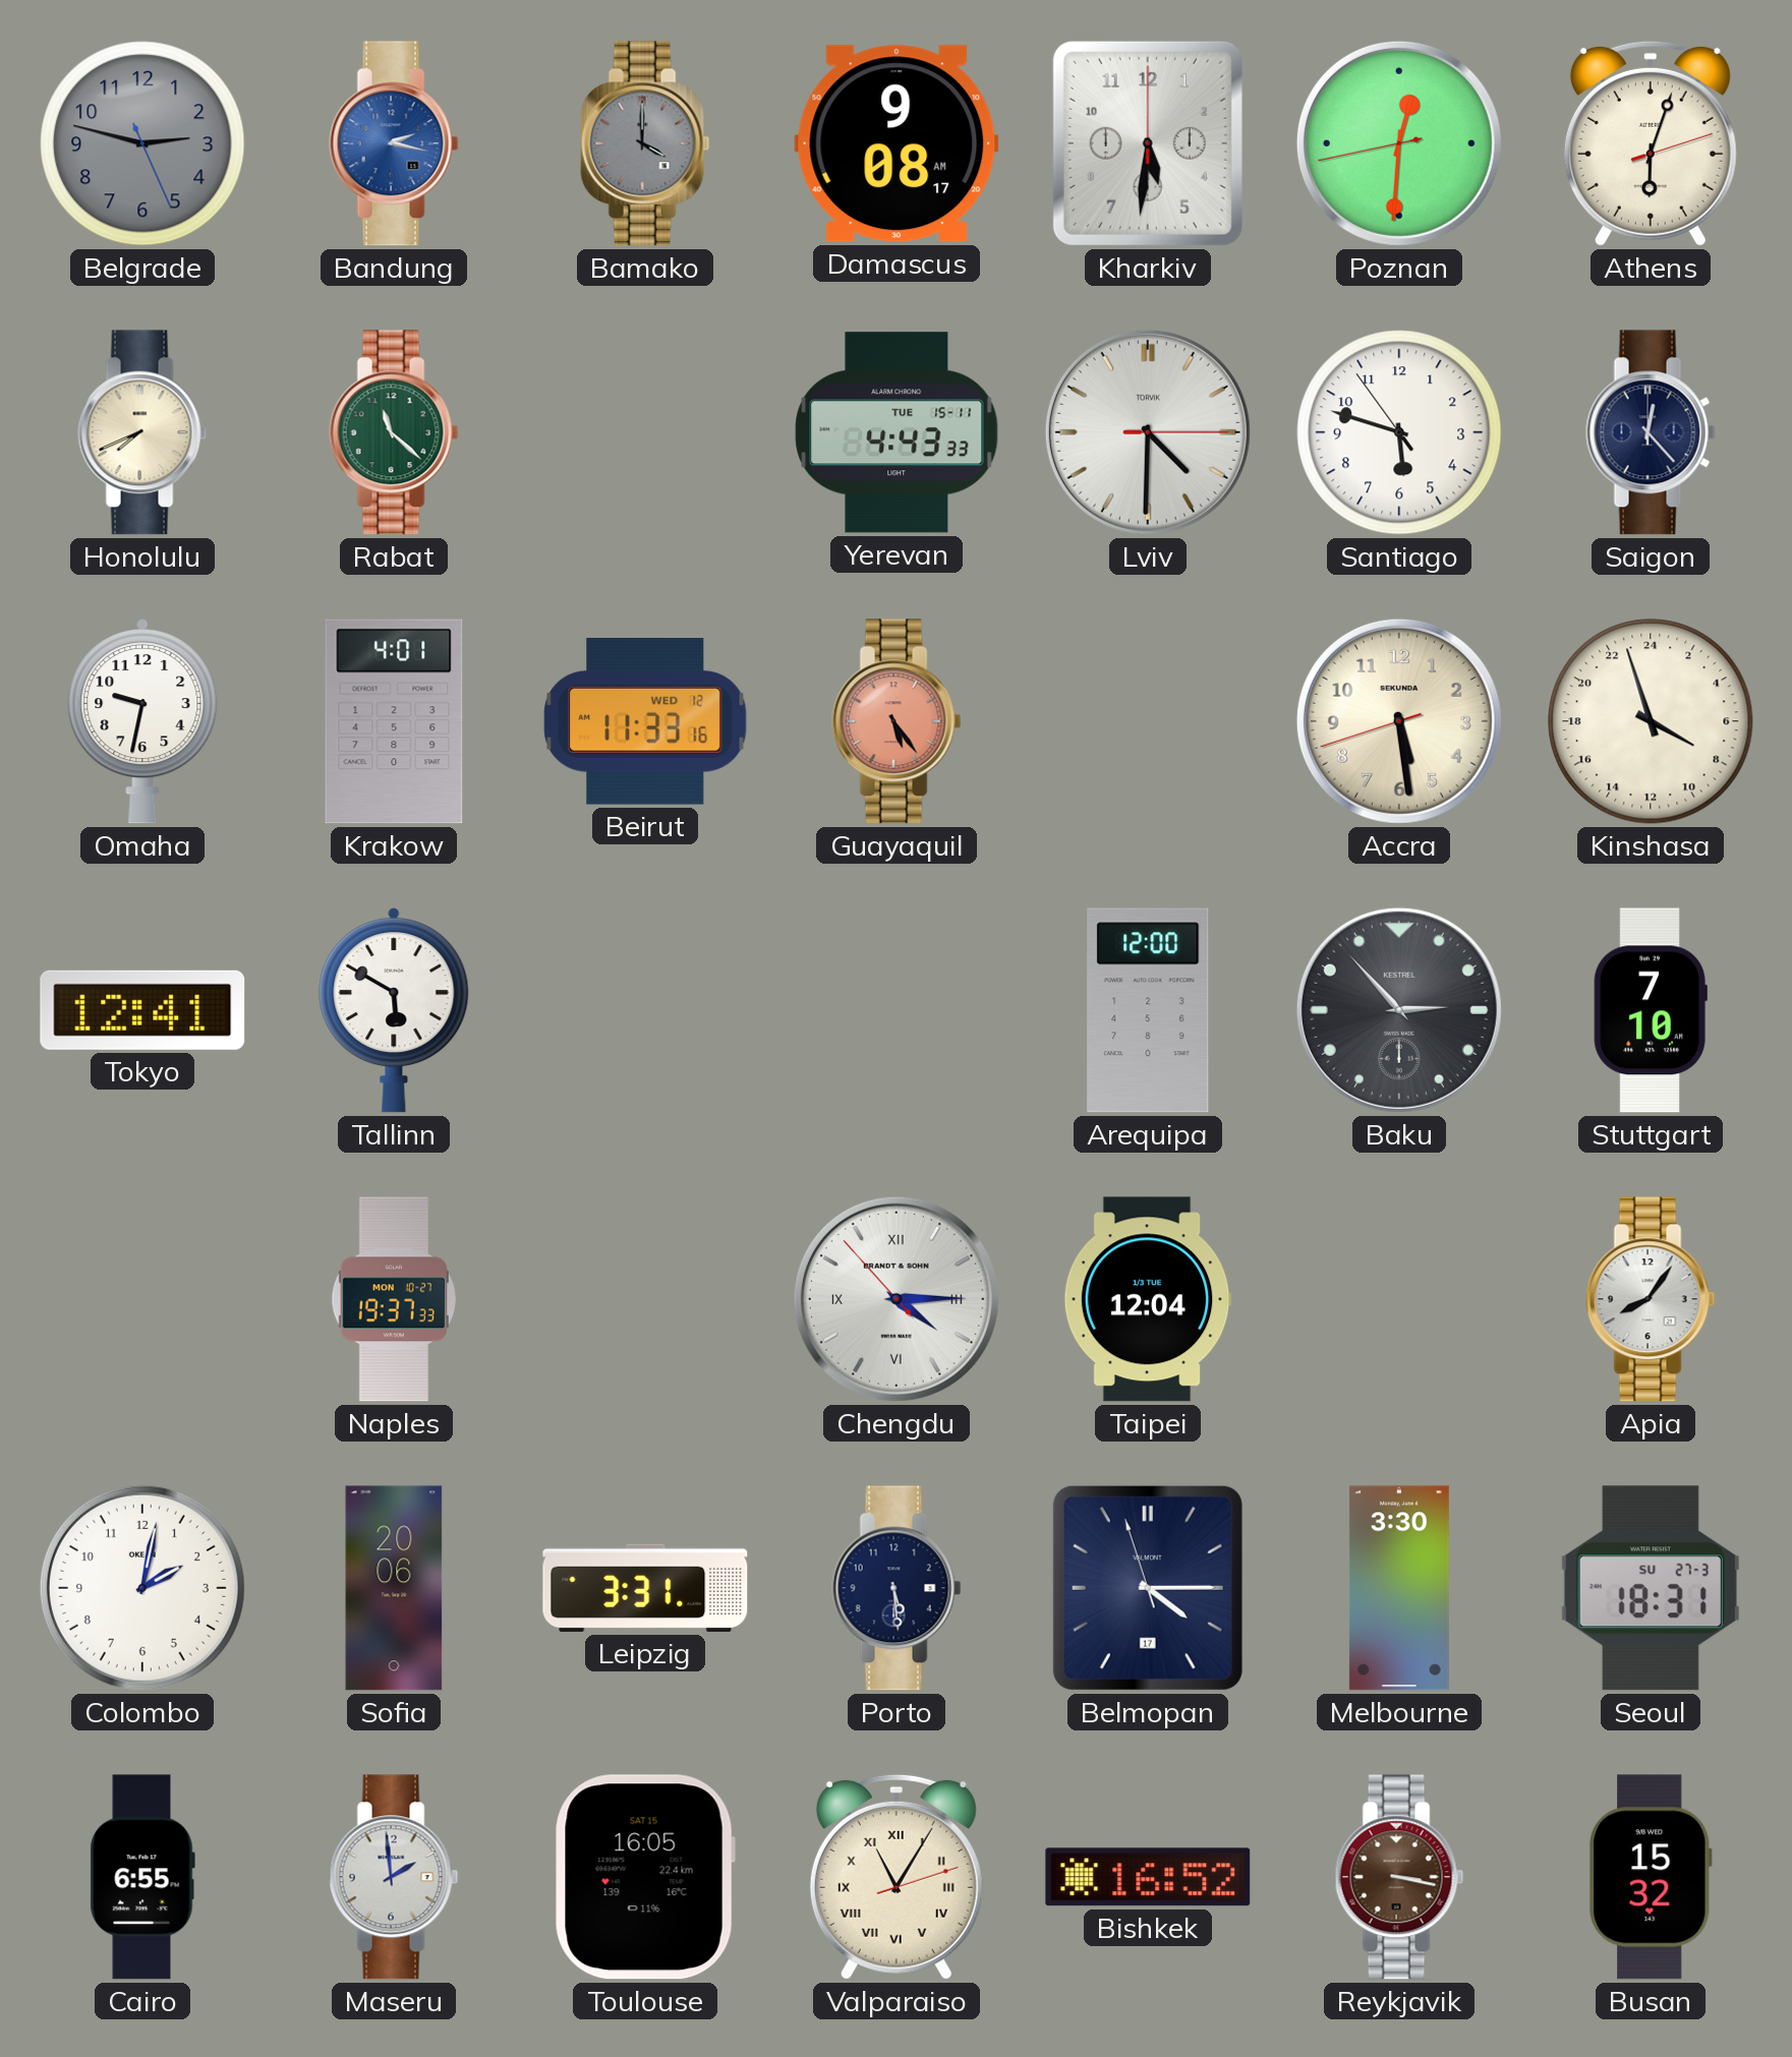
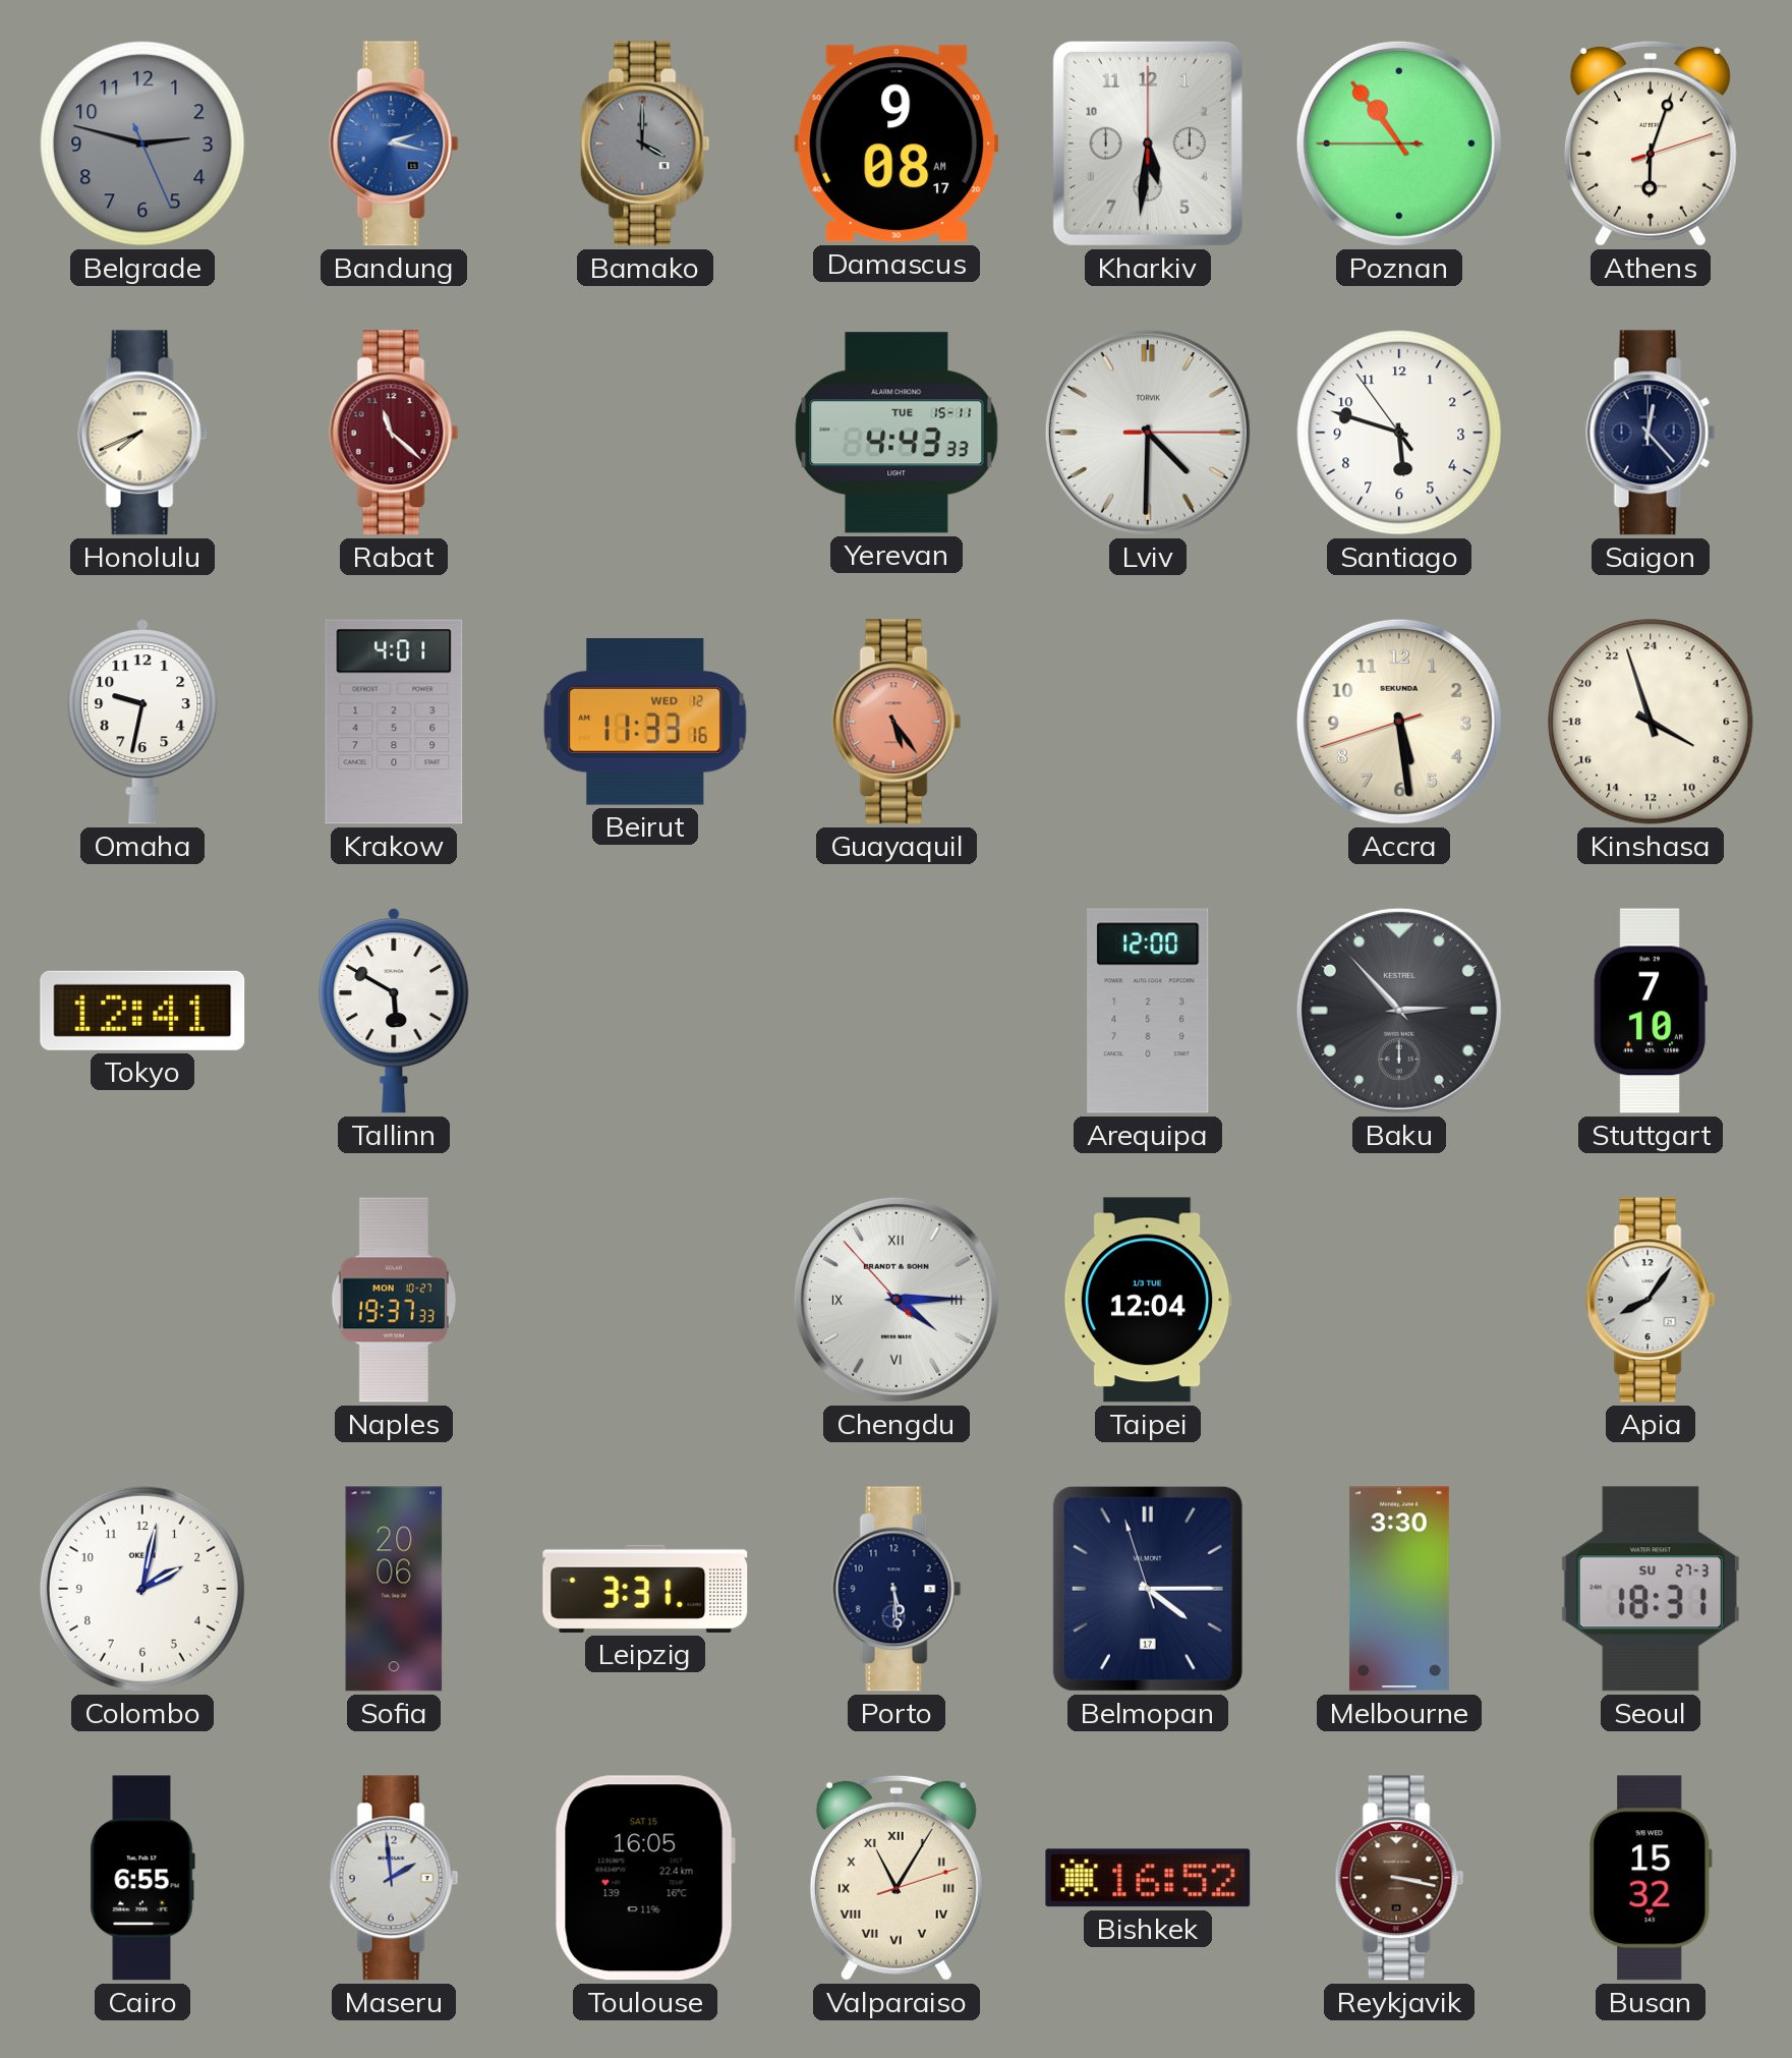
Poznan: 12:30 -> 10:53
Rabat dial: green -> burgundy
